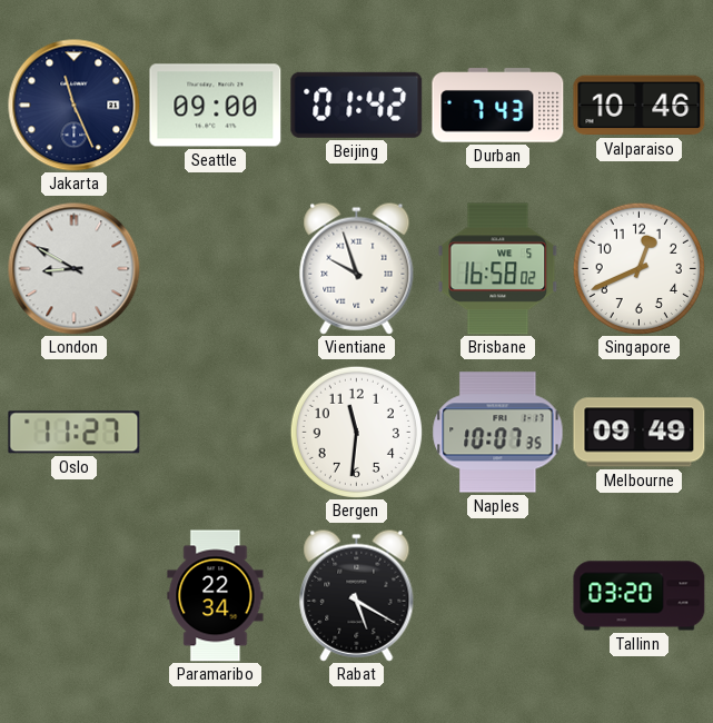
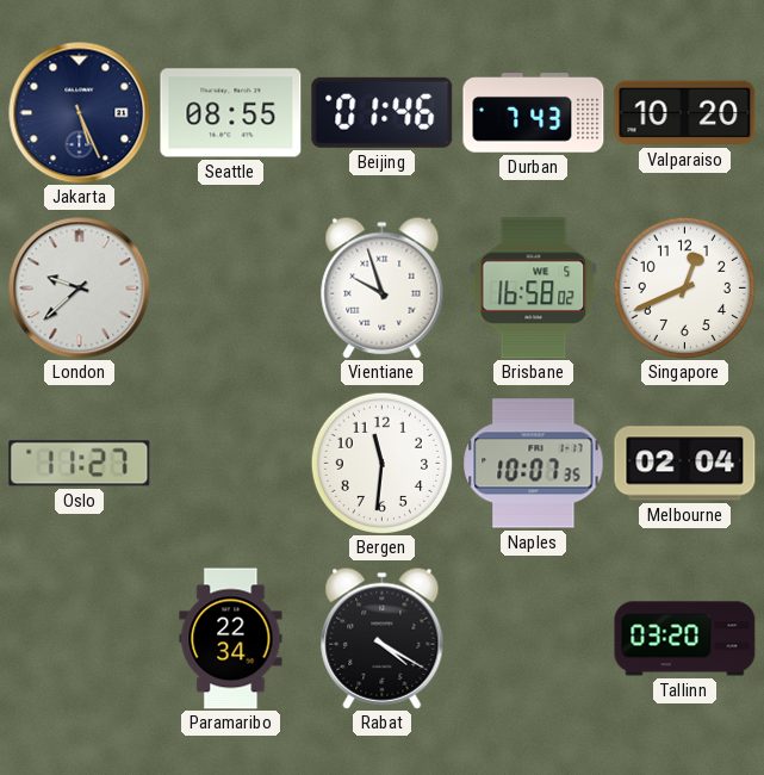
Jakarta: 11:26 -> 5:26
Seattle: 09:00 -> 08:55
Beijing: 01:42 -> 01:46
Valparaiso: 10:46 -> 10:20
London: 8:50 -> 9:38
Melbourne: 09:49 -> 02:04
Rabat: 5:20 -> 4:20
